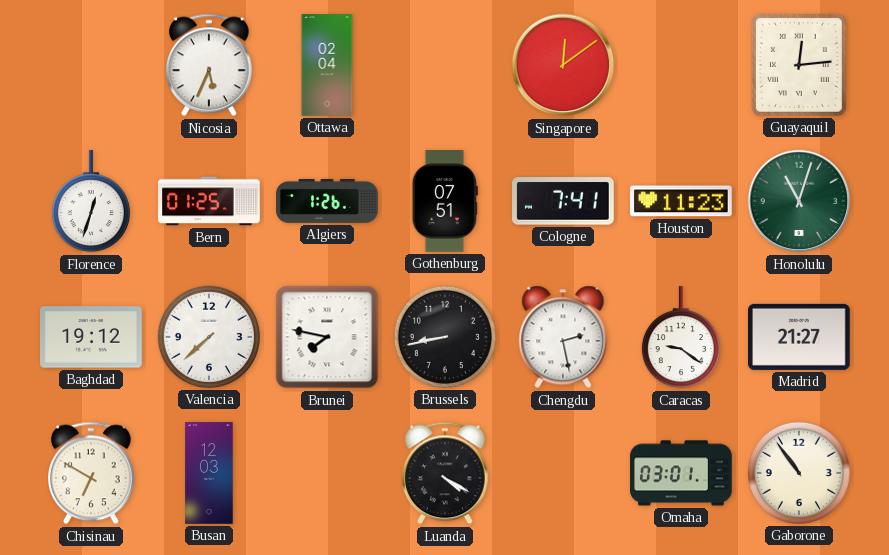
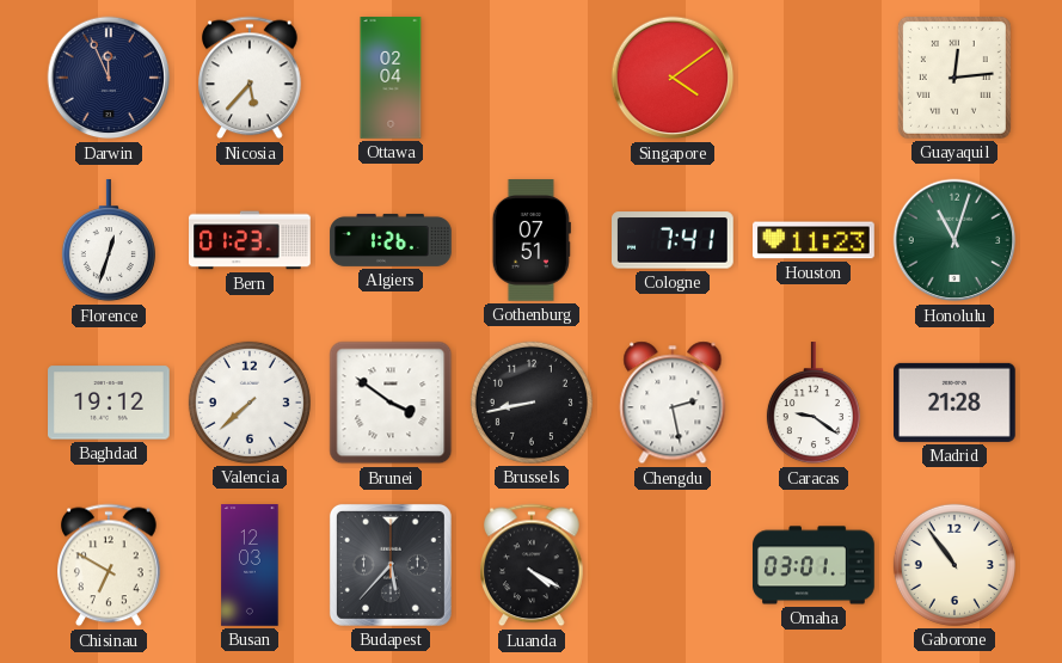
Darwin: none -> 11:56
Nicosia: 5:34 -> 5:37
Singapore: 12:09 -> 4:09
Bern: 01:25 -> 01:23
Brunei: 7:47 -> 3:51
Madrid: 21:27 -> 21:28
Budapest: none -> 5:37
